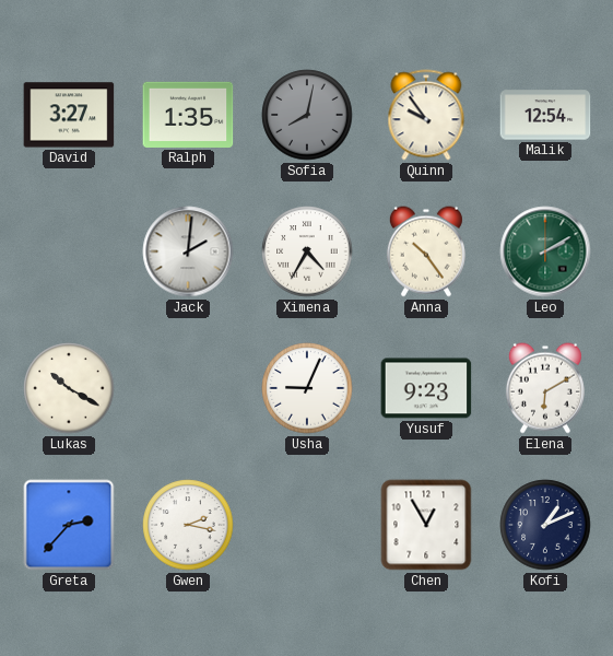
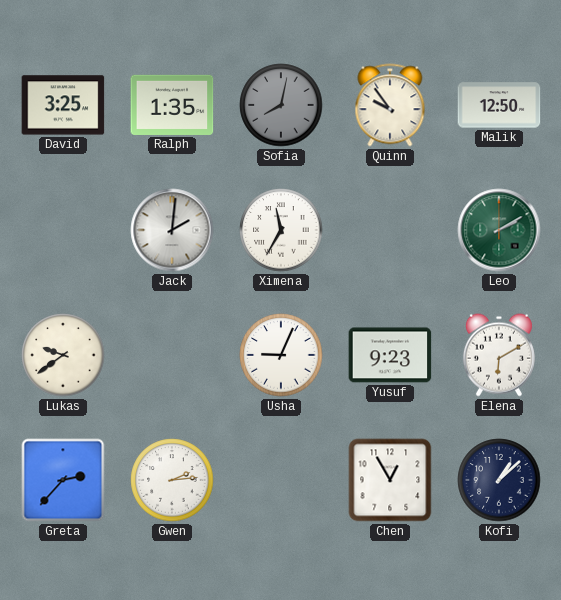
David: 3:27 -> 3:25
Malik: 12:54 -> 12:50
Ximena: 4:35 -> 11:35
Anna: 10:24 -> none
Lukas: 10:20 -> 9:39
Gwen: 2:17 -> 2:14
Kofi: 1:11 -> 1:08
